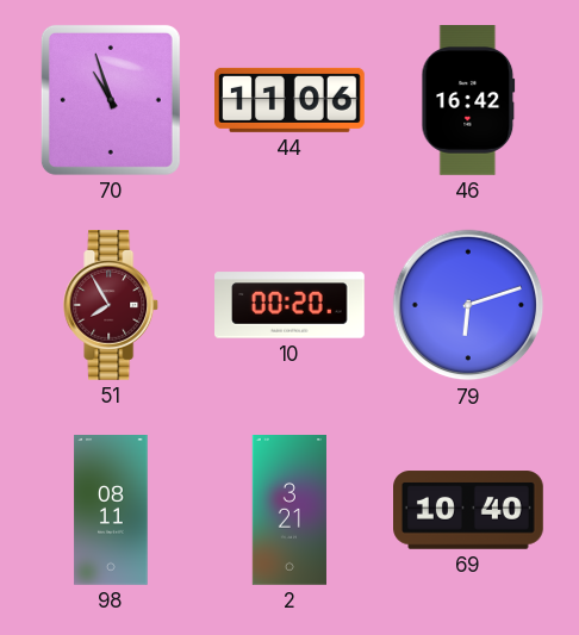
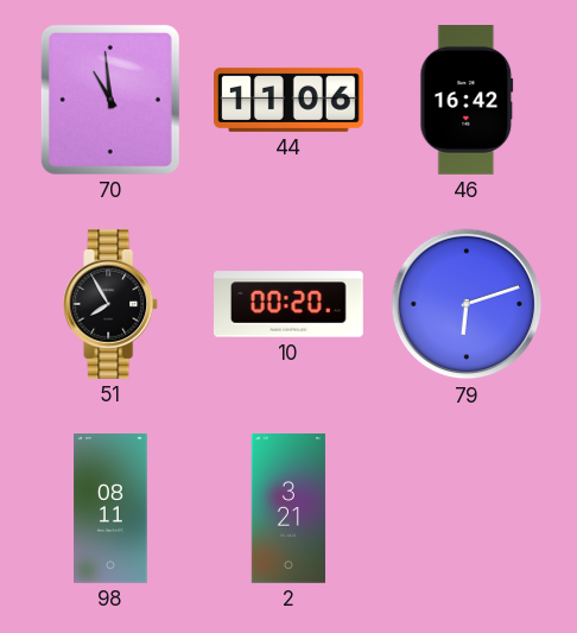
70: 10:57 -> 10:59
51 dial: burgundy -> black
69: 10:40 -> none
